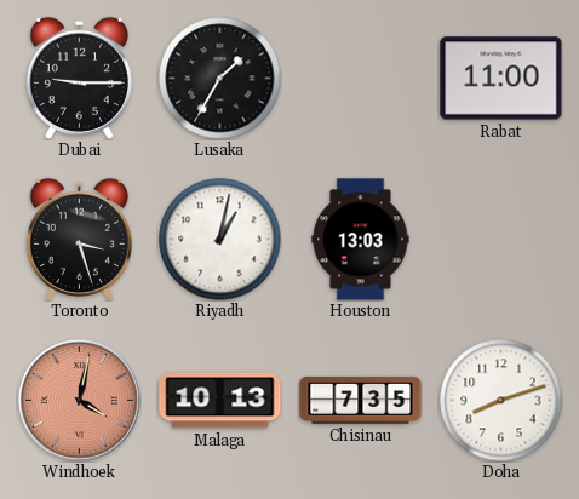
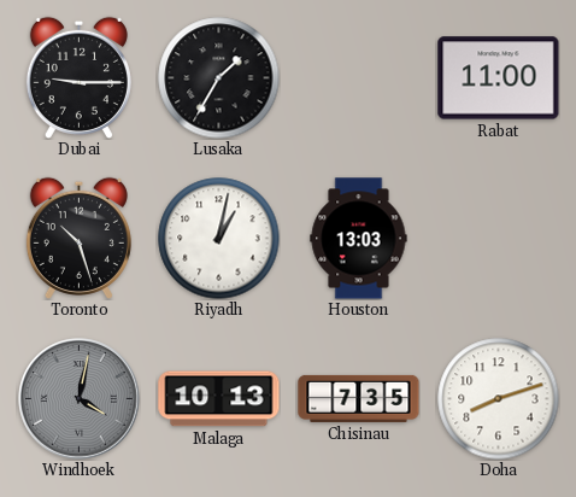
Toronto: 3:27 -> 10:27
Windhoek dial: salmon -> grey
